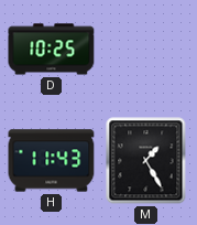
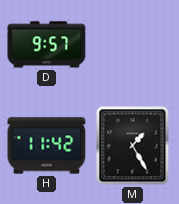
D: 10:25 -> 9:57
H: 11:43 -> 11:42
